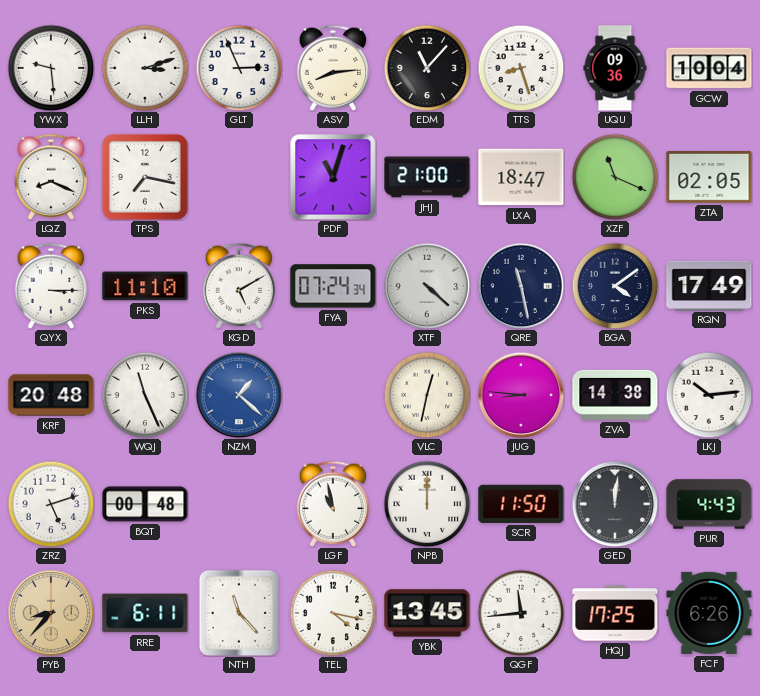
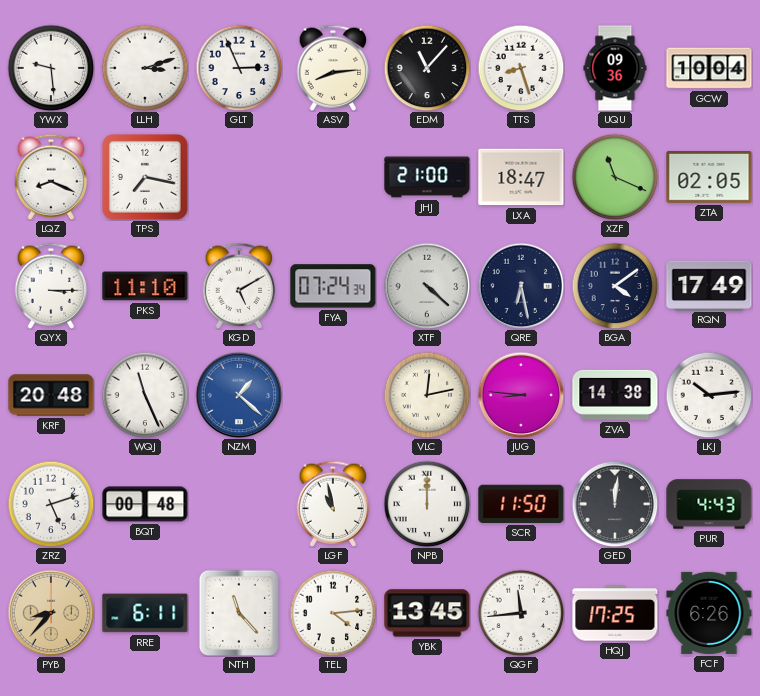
PDF: 11:03 -> none
QRE: 11:28 -> 6:28
VLC: 12:32 -> 12:13
TEL: 4:17 -> 4:14
